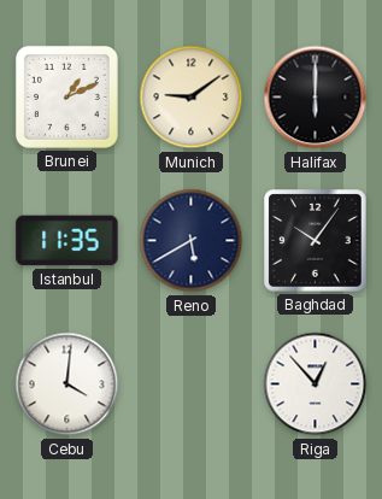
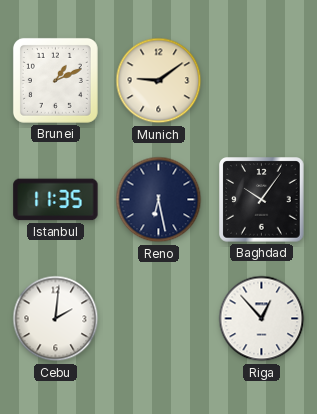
Halifax: 6:00 -> none
Reno: 5:40 -> 6:28
Cebu: 4:01 -> 2:01
